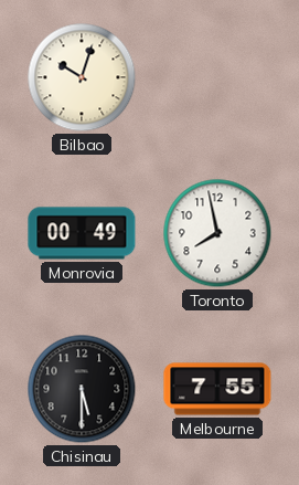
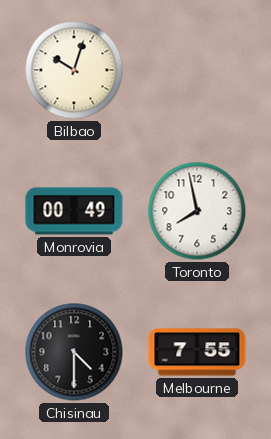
Chisinau: 5:30 -> 4:30
